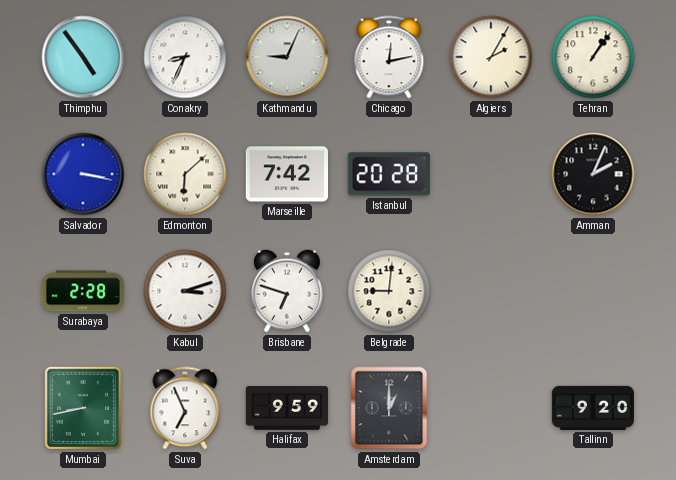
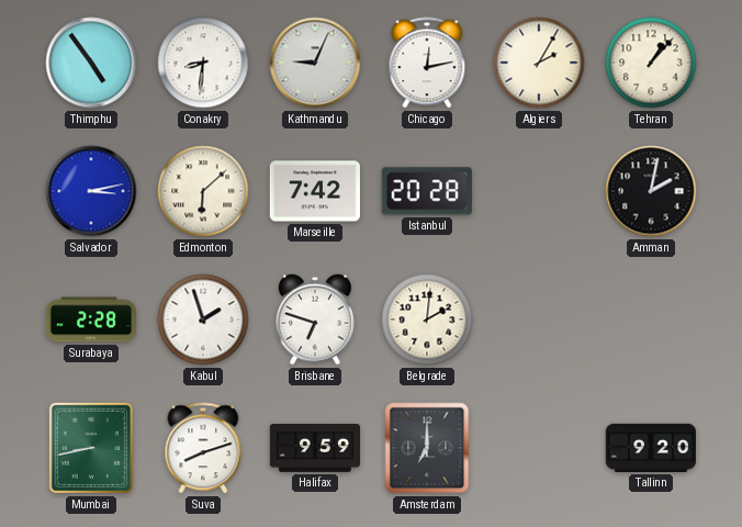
Conakry: 8:34 -> 8:31
Tehran: 1:06 -> 1:07
Salvador: 3:17 -> 3:13
Amman: 2:04 -> 2:02
Kabul: 3:12 -> 1:57
Belgrade: 9:01 -> 2:01
Suva: 6:56 -> 8:12
Amsterdam: 1:00 -> 7:00
